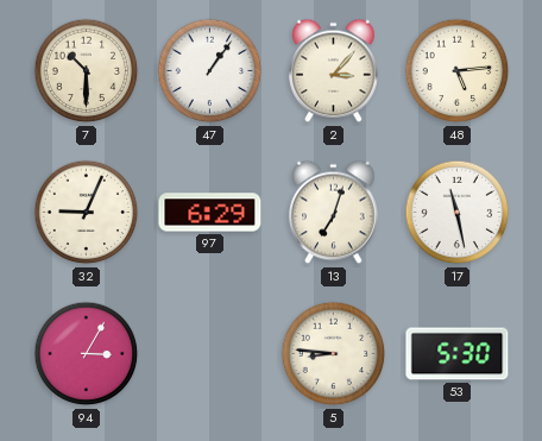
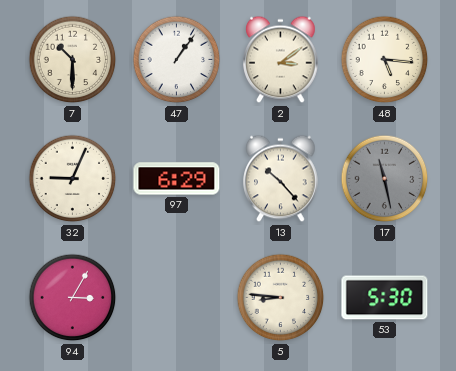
2: 3:07 -> 3:09
48: 5:14 -> 5:16
13: 7:03 -> 10:23
17 dial: white -> grey
